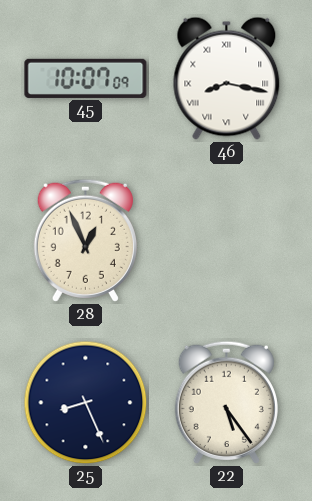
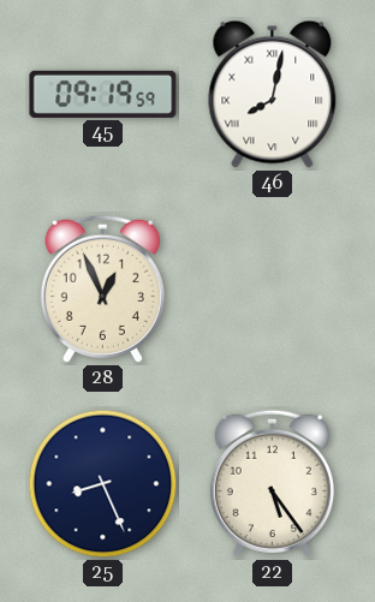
45: 10:07 -> 09:19
46: 8:17 -> 8:02
